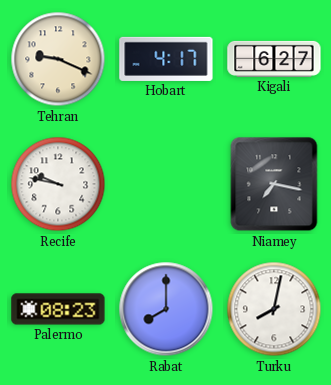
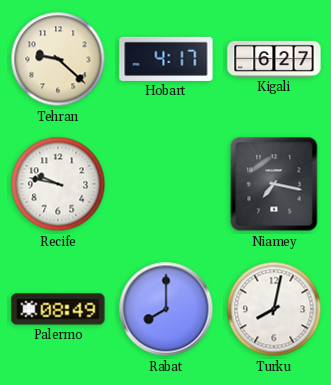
Tehran: 9:19 -> 9:22
Palermo: 08:23 -> 08:49
